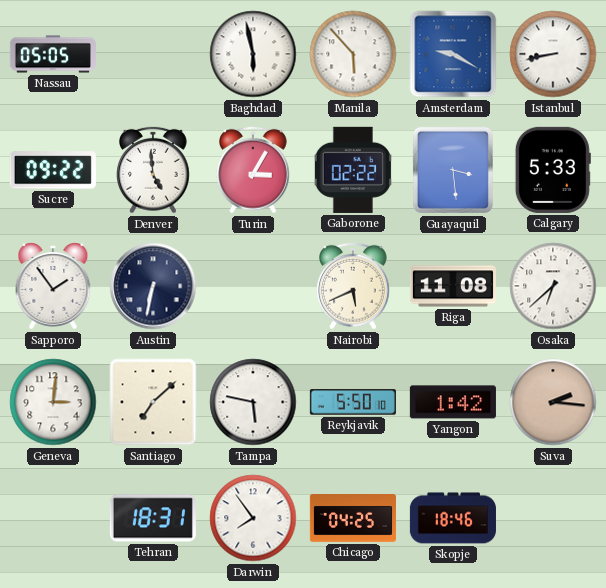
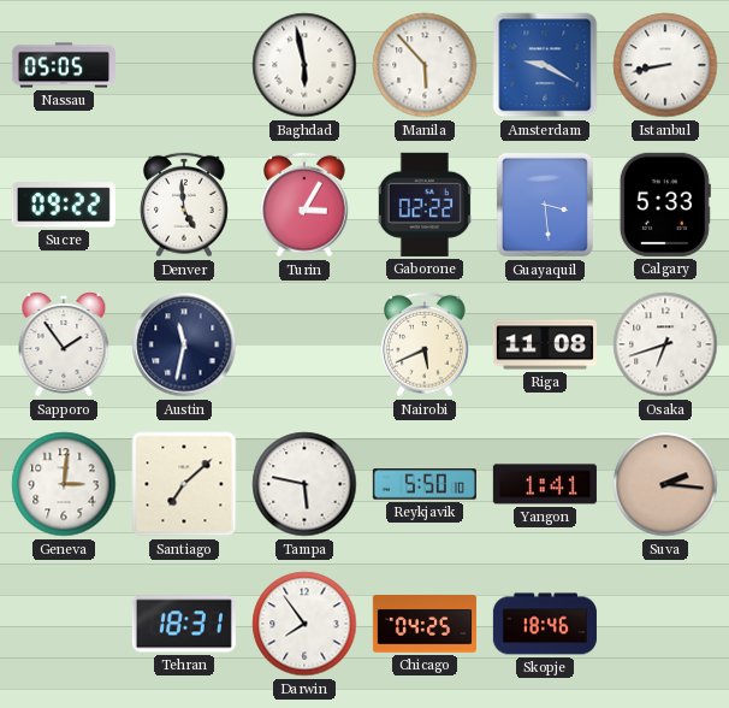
Austin: 6:32 -> 11:32
Osaka: 6:38 -> 6:42
Yangon: 1:42 -> 1:41
